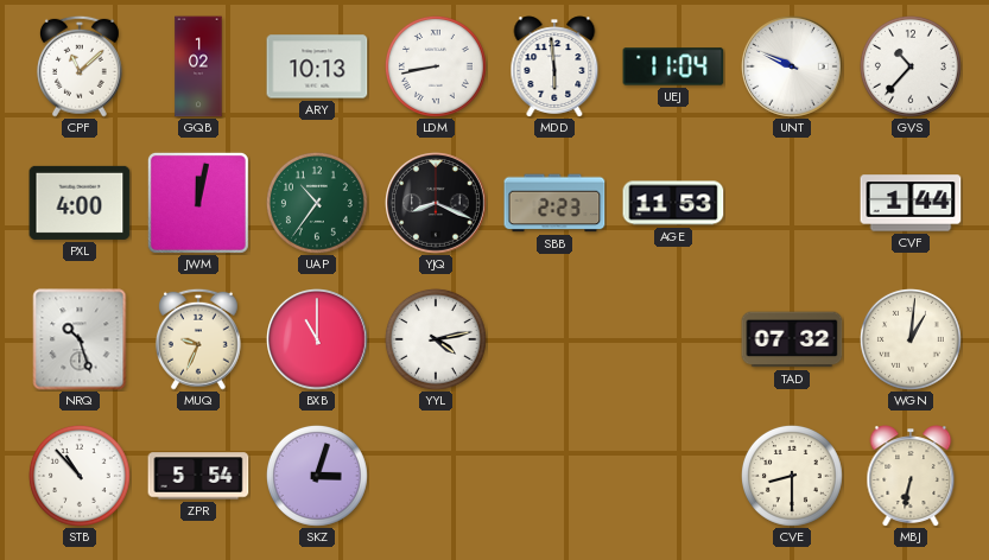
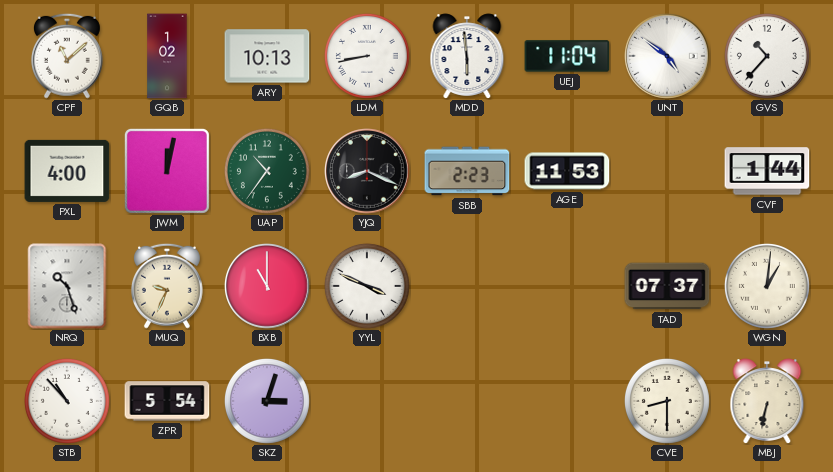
UNT: 9:49 -> 4:51
YYL: 4:13 -> 3:49
TAD: 07:32 -> 07:37
